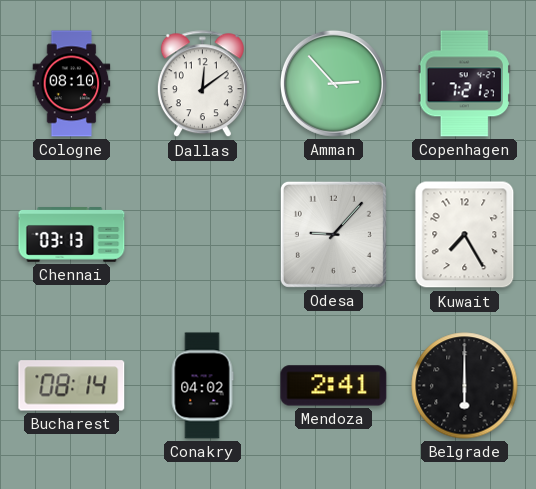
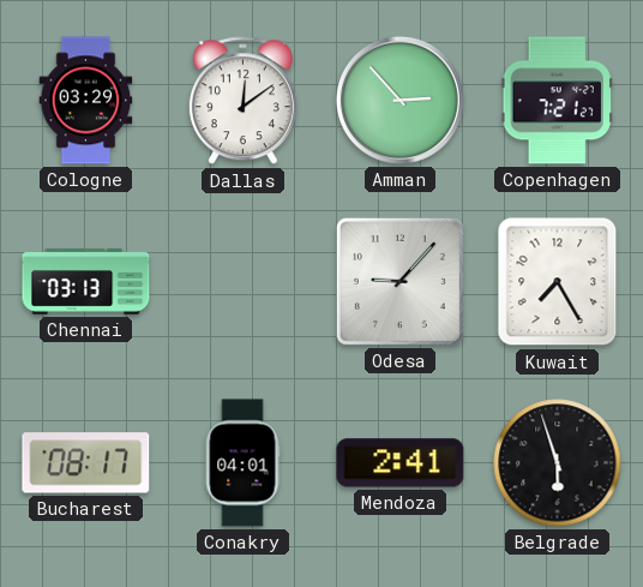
Cologne: 08:10 -> 03:29
Bucharest: 08:14 -> 08:17
Conakry: 04:02 -> 04:01
Belgrade: 6:00 -> 5:57
